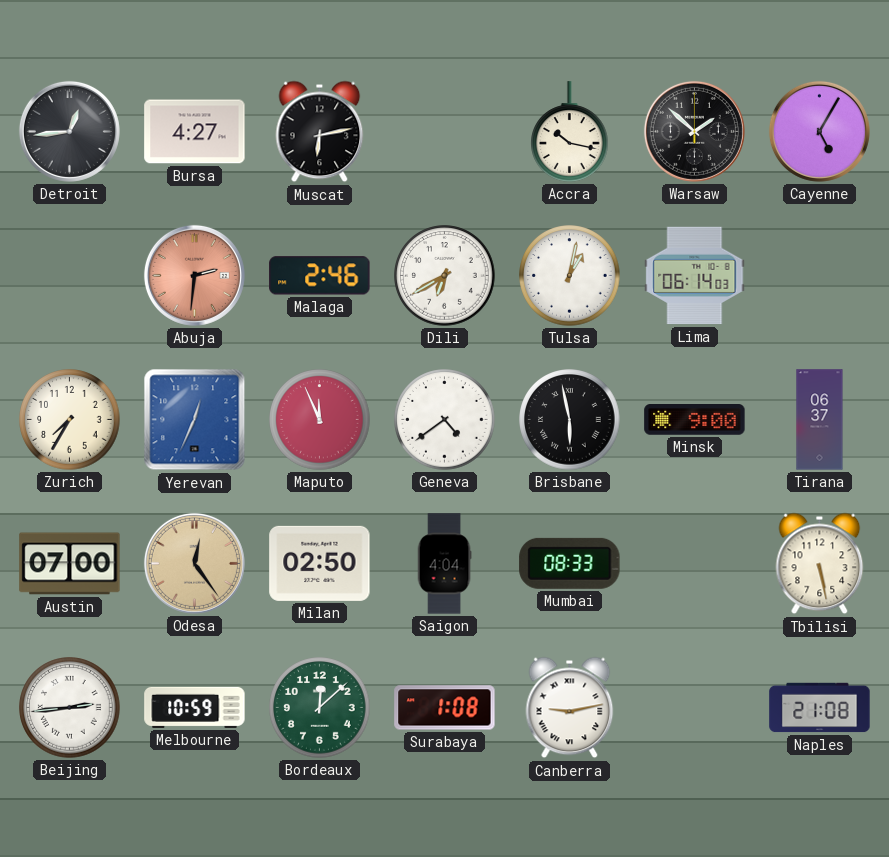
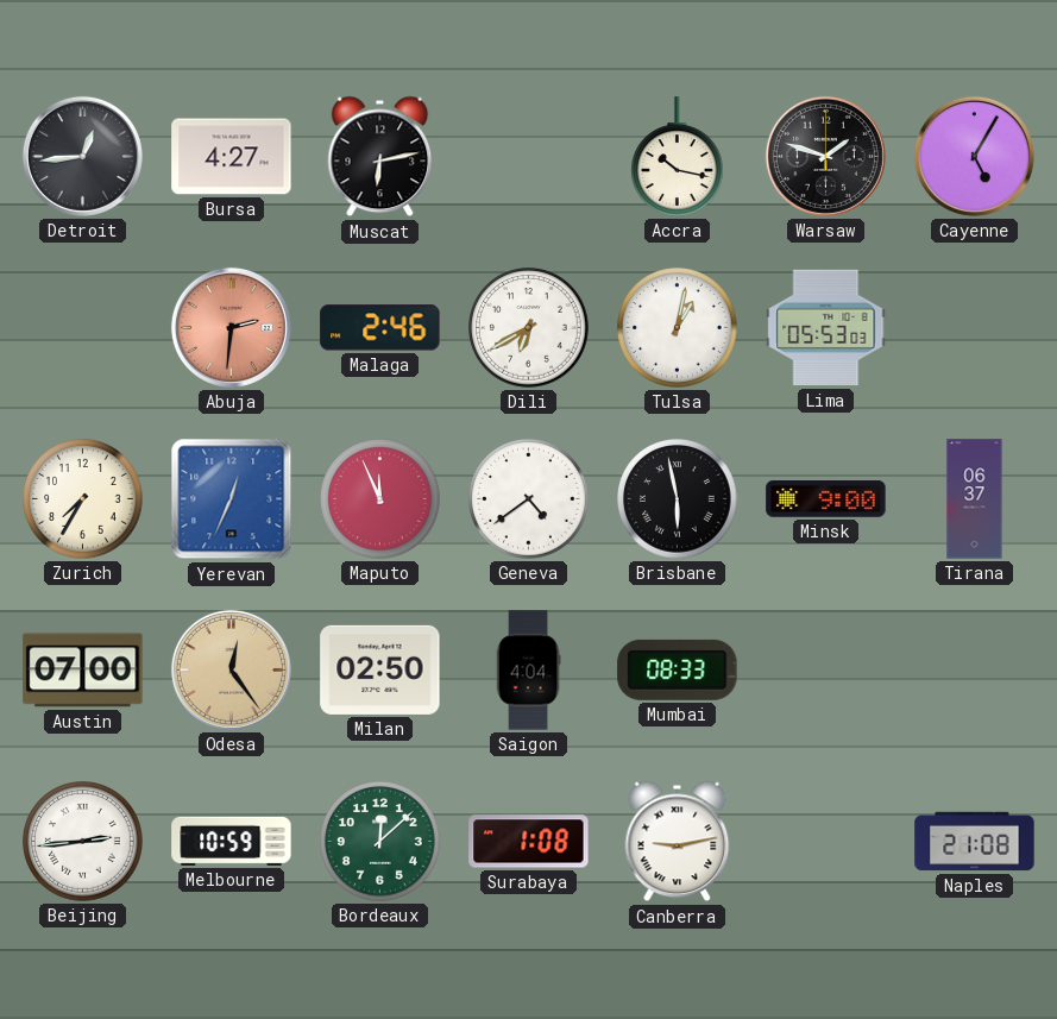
Warsaw: 1:52 -> 1:48
Lima: 06:14 -> 05:53
Tbilisi: 5:28 -> none
